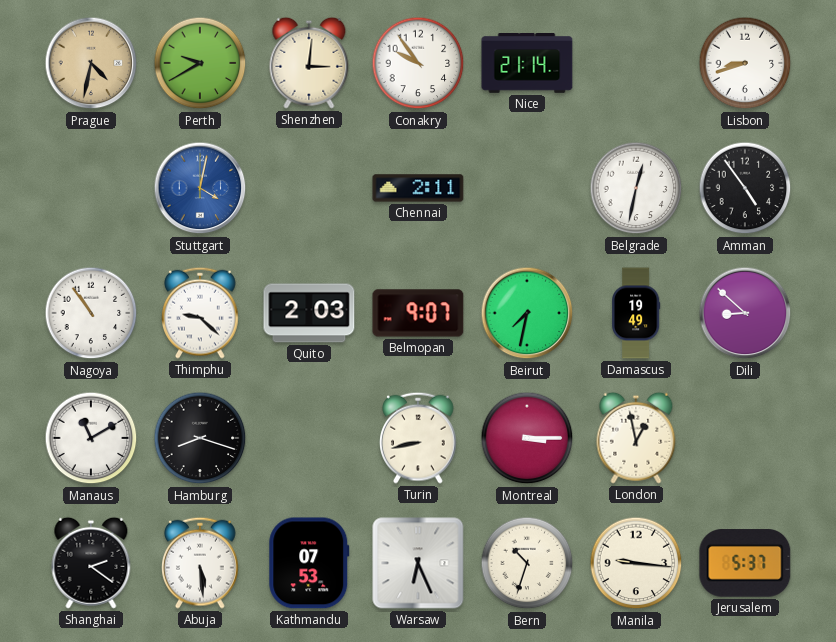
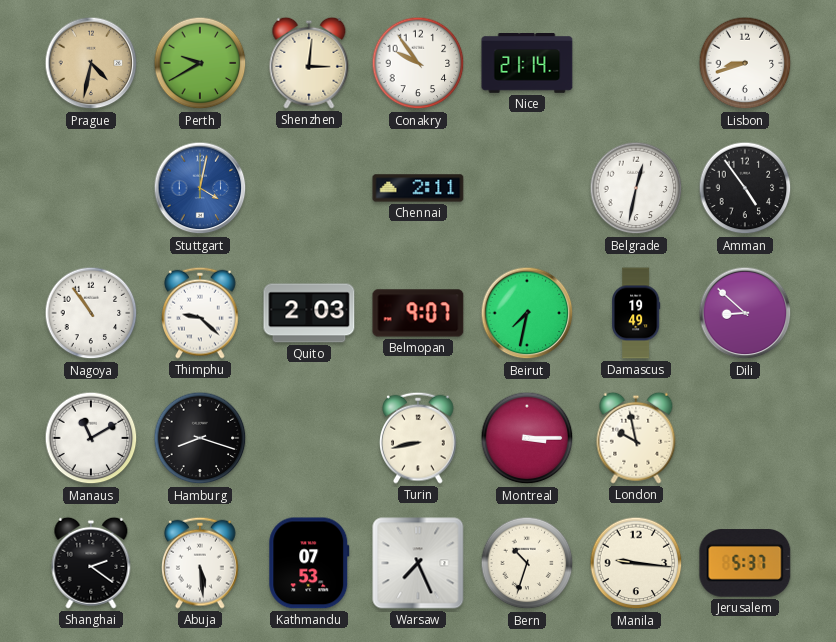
London: 12:58 -> 9:58
Warsaw: 6:26 -> 7:26
